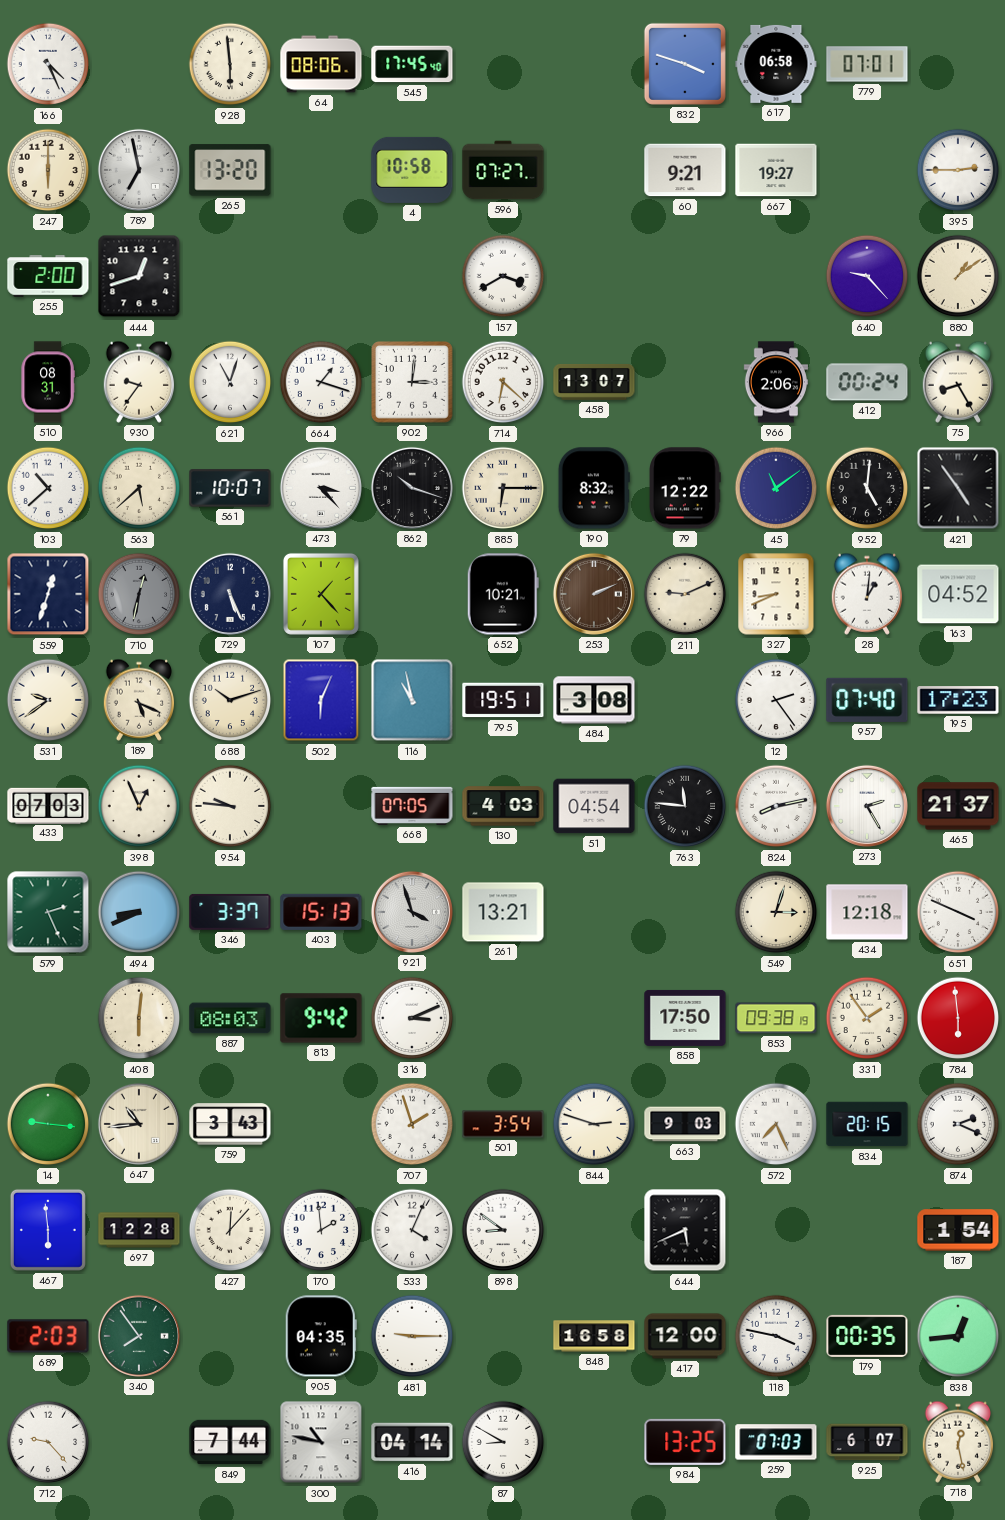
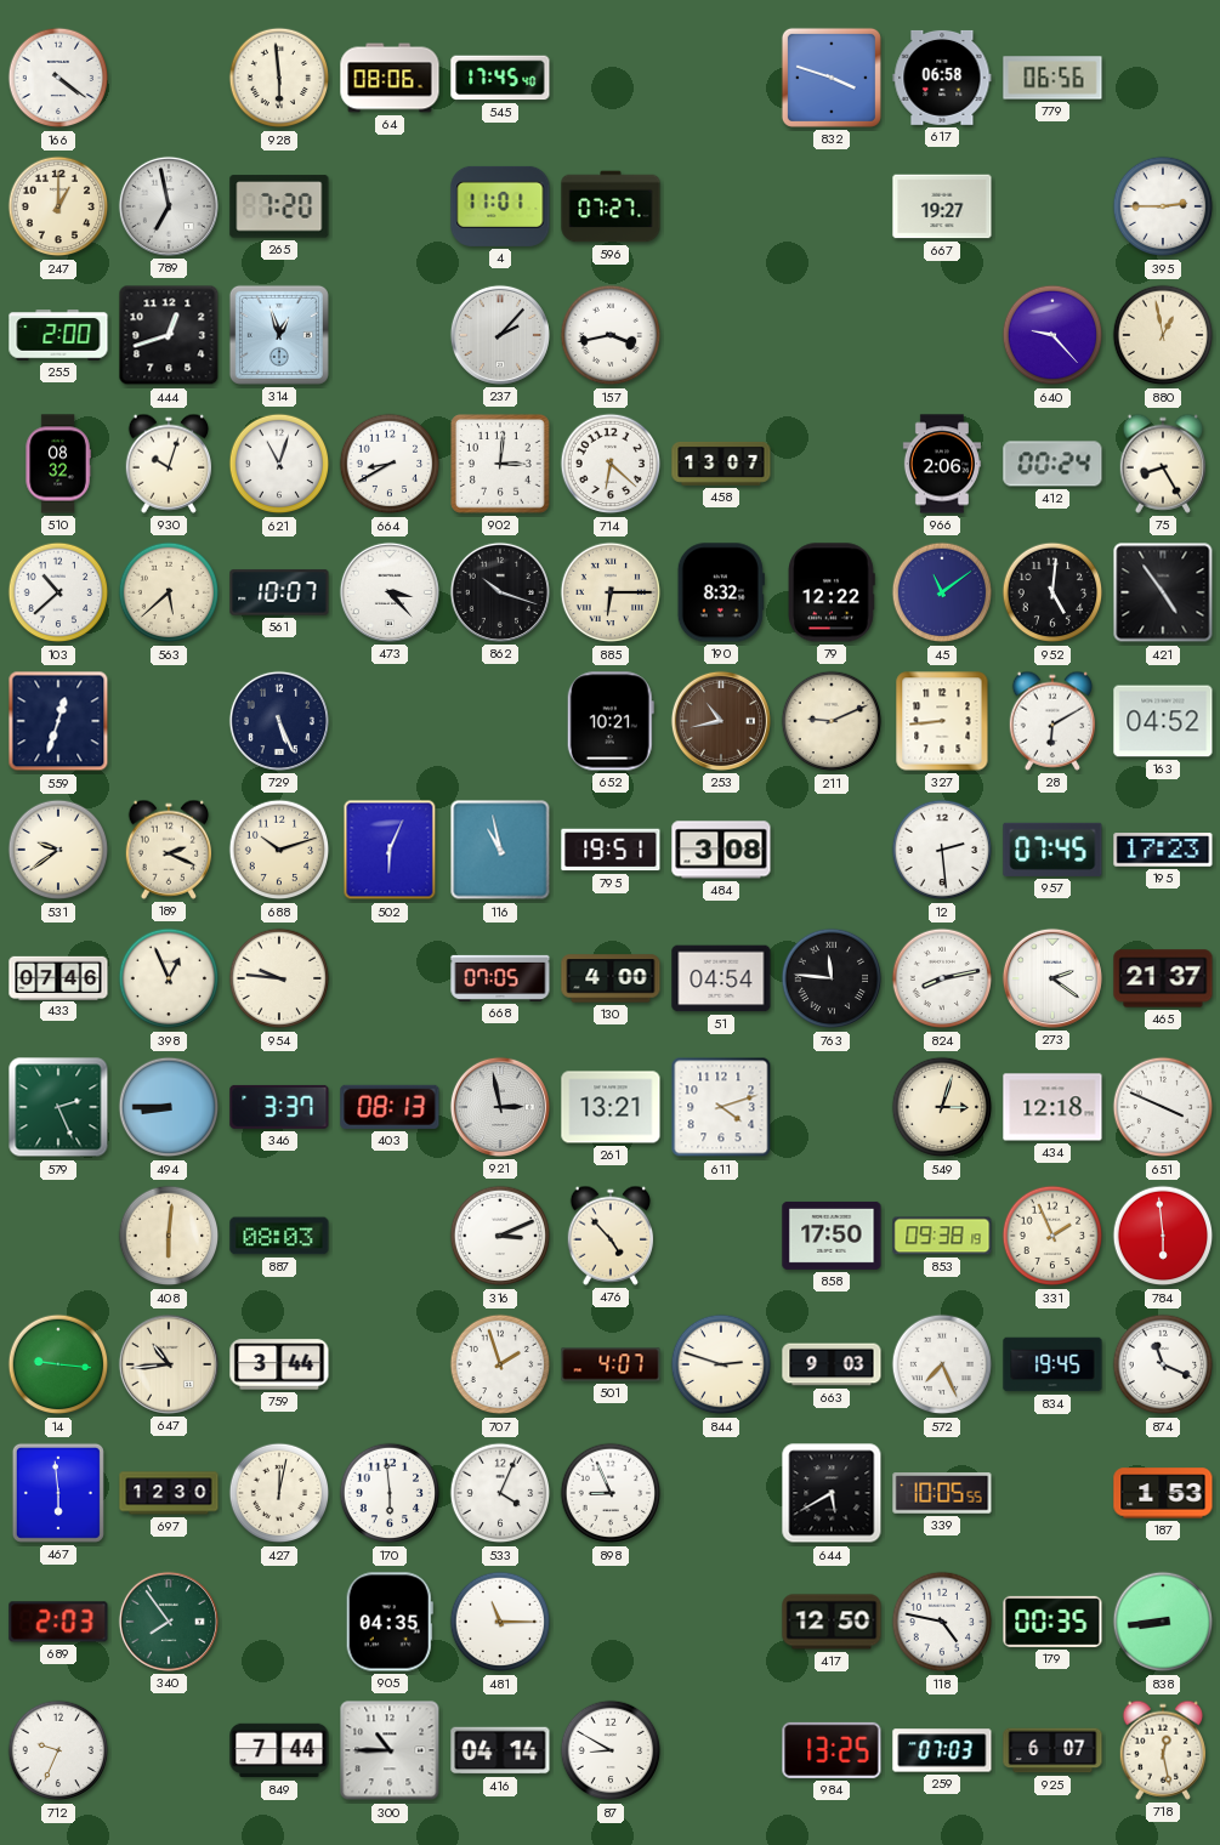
166: 4:26 -> 4:21
779: 07:01 -> 06:56
247: 6:00 -> 1:00
265: 13:20 -> 7:20
4: 10:58 -> 11:01
60: 9:21 -> none
314: none -> 12:57
237: none -> 2:07
157: 3:40 -> 3:43
880: 1:09 -> 12:58
510: 08:31 -> 08:32
930: 9:36 -> 10:03
664: 1:18 -> 8:40
710: 12:32 -> none
107: 1:23 -> none
253: 2:11 -> 10:43
327: 8:41 -> 8:44
28: 1:01 -> 6:10
189: 5:19 -> 2:19
12: 2:24 -> 2:29
957: 07:40 -> 07:45
433: 07:03 -> 07:46
130: 4:03 -> 4:00
273: 2:25 -> 2:21
494: 8:41 -> 8:45
403: 15:13 -> 08:13
921: 3:57 -> 2:58
611: none -> 4:12
813: 9:42 -> none
476: none -> 4:53
331: 1:54 -> 1:56
759: 3:43 -> 3:44
501: 3:54 -> 4:07
834: 20:15 -> 19:45
874: 2:19 -> 11:19
697: 12:28 -> 12:30
427: 12:07 -> 12:02
170: 1:59 -> 5:59
898: 8:51 -> 8:56
644: 5:41 -> 5:40
339: none -> 10:05
187: 1:54 -> 1:53
481: 9:15 -> 11:15
848: 16:58 -> none
417: 12:00 -> 12:50
118: 3:47 -> 4:47
838: 12:44 -> 8:44
712: 9:23 -> 9:34
300: 10:47 -> 10:45
